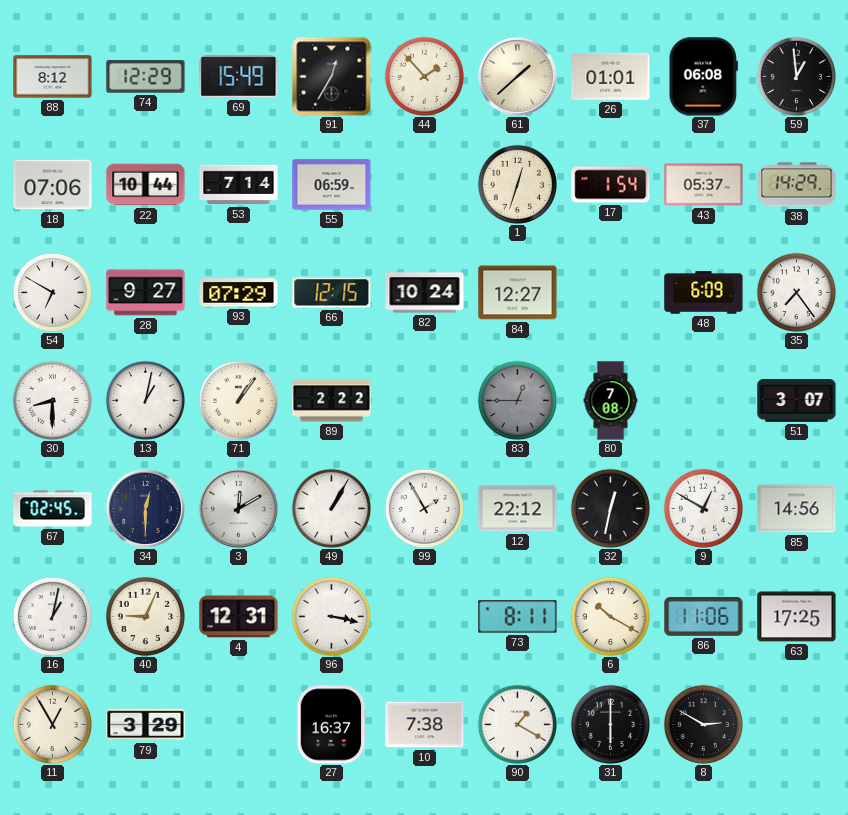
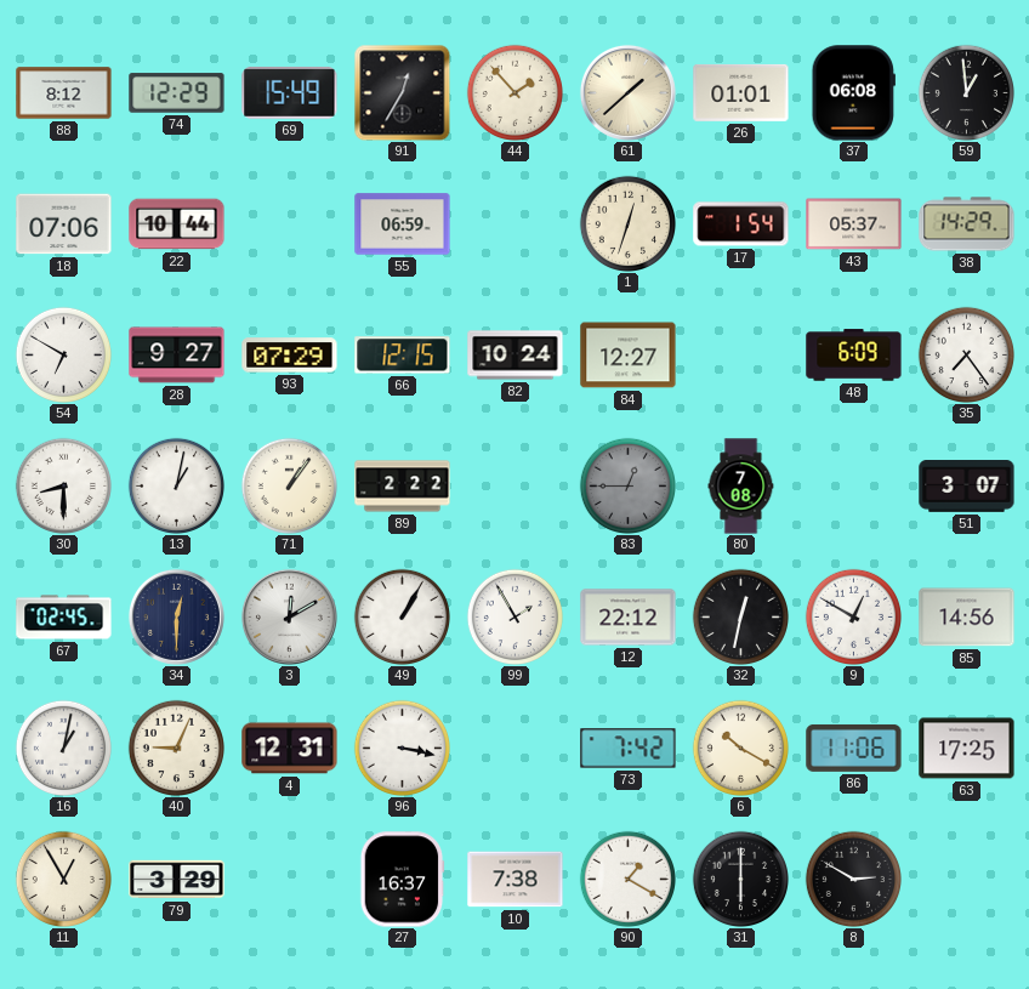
53: 7:14 -> none
73: 8:11 -> 7:42
